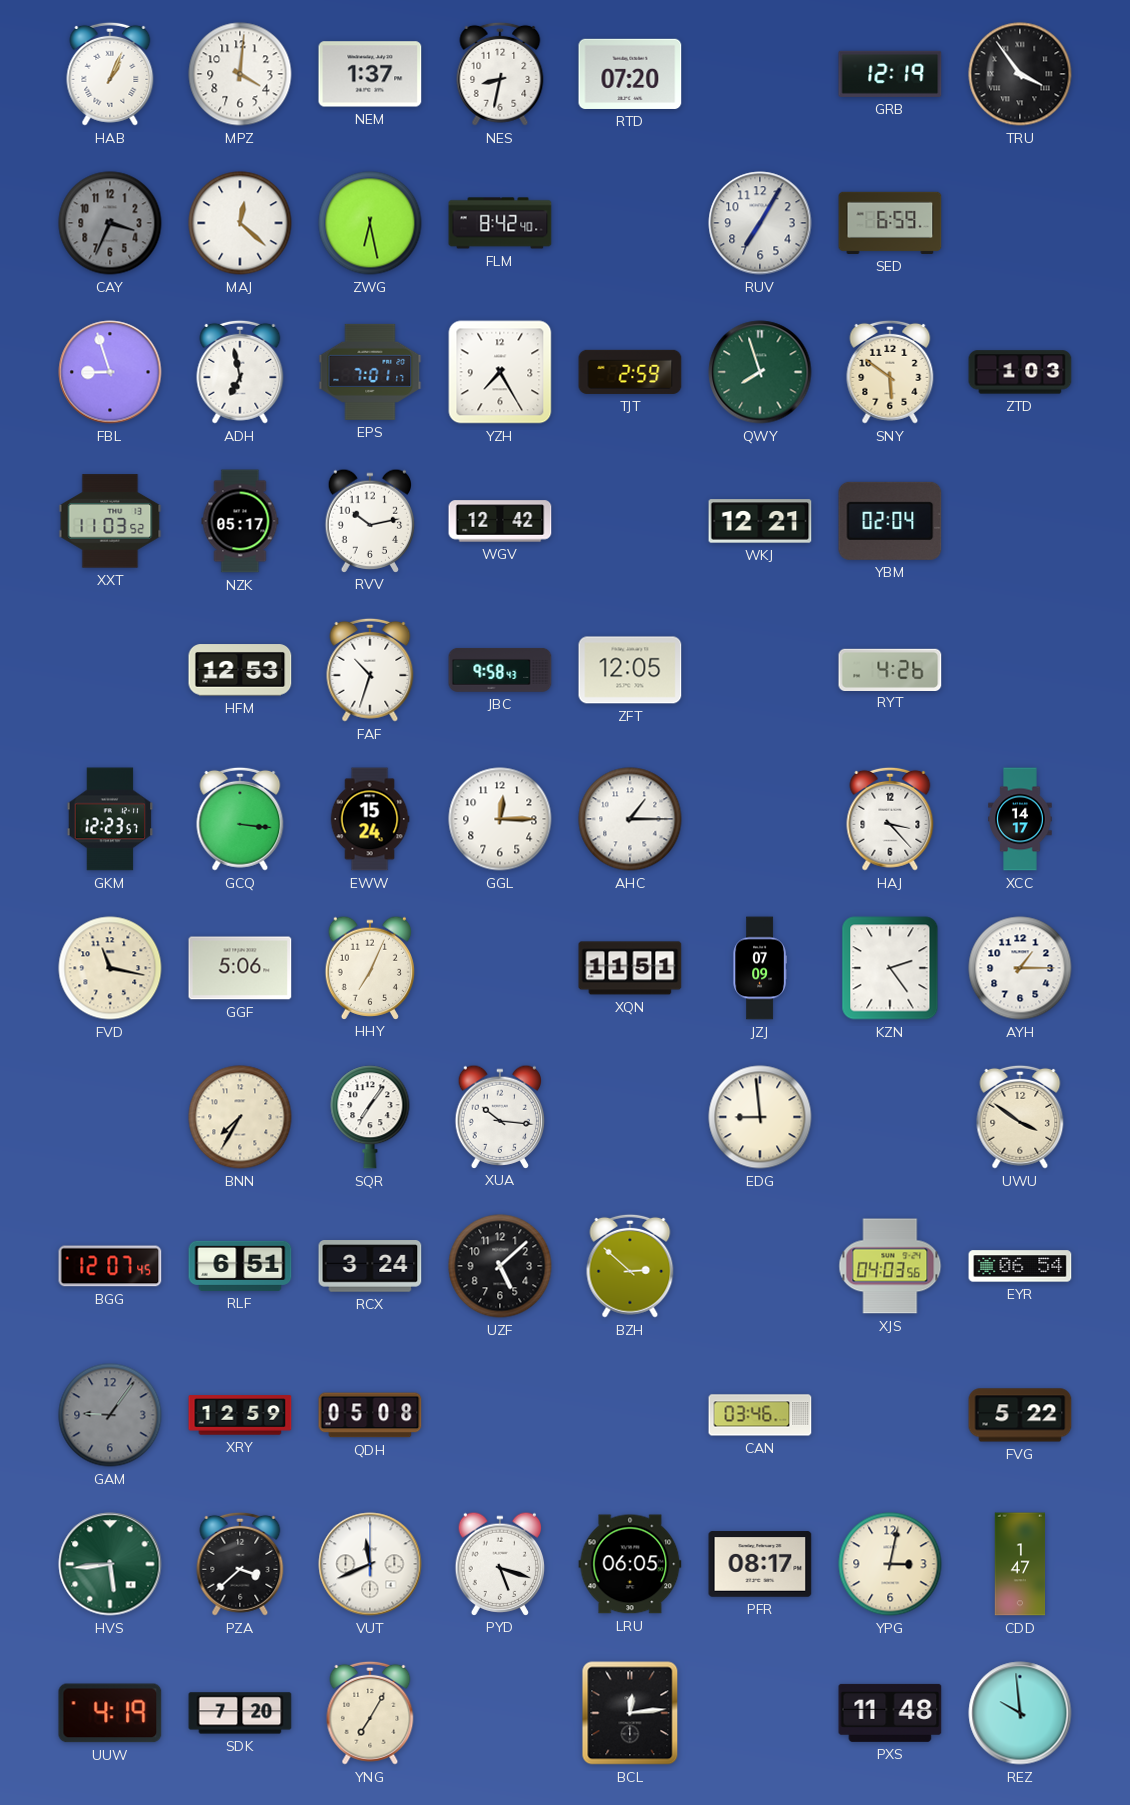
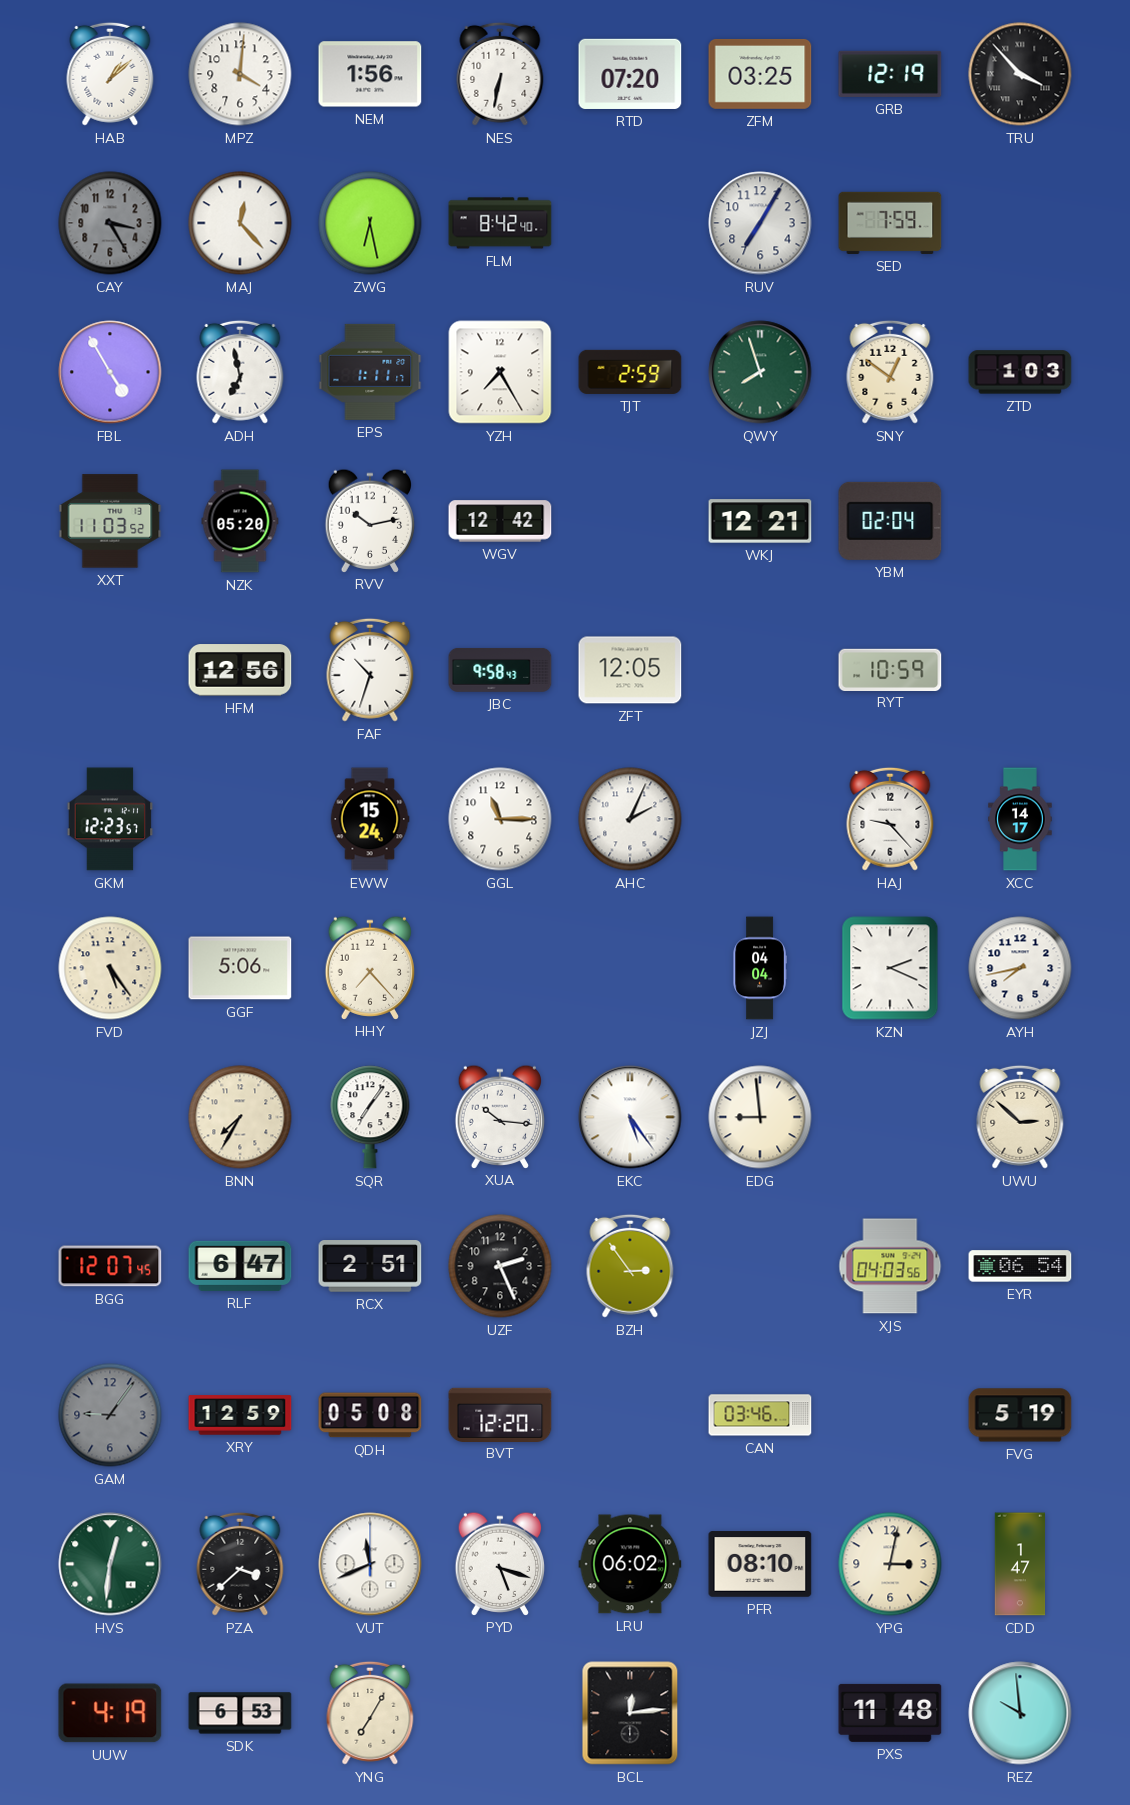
HAB: 1:04 -> 1:08
NEM: 1:37 -> 1:56
NES: 8:32 -> 6:32
ZFM: none -> 03:25
TRU: 3:54 -> 3:53
CAY: 3:34 -> 3:25
MAJ: 12:22 -> 12:23
SED: 6:59 -> 7:59
FBL: 8:57 -> 4:55
EPS: 7:01 -> 1:11
SNY: 5:51 -> 12:51
NZK: 05:17 -> 05:20
HFM: 12:53 -> 12:56
RYT: 4:26 -> 10:59
GCQ: 3:16 -> none
GGL: 12:15 -> 11:15
AHC: 1:15 -> 2:04
HAJ: 3:23 -> 9:23
FVD: 11:17 -> 5:24
HHY: 7:04 -> 7:23
XQN: 11:51 -> none
JZJ: 07:09 -> 04:04
KZN: 2:24 -> 2:19
AYH: 1:15 -> 7:43
EKC: none -> 5:24
UWU: 3:51 -> 2:52
RLF: 6:51 -> 6:47
RCX: 3:24 -> 2:51
UZF: 5:08 -> 2:26
BZH: 2:52 -> 2:54
BVT: none -> 12:20
FVG: 5:22 -> 5:19
HVS: 5:44 -> 12:31
LRU: 06:05 -> 06:02
PFR: 08:17 -> 08:10
SDK: 7:20 -> 6:53
